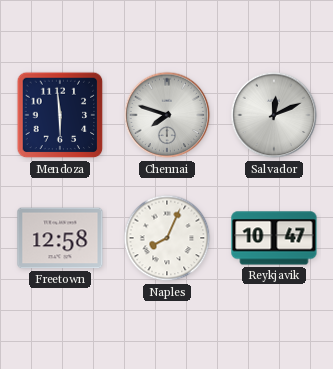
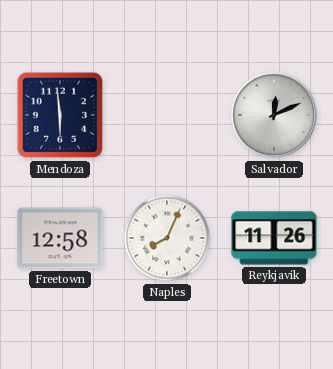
Chennai: 7:48 -> none
Reykjavik: 10:47 -> 11:26
